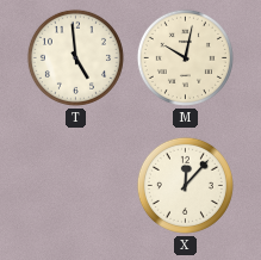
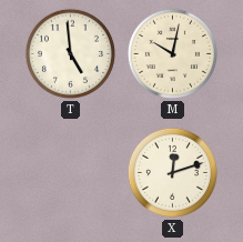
X: 12:07 -> 12:12
